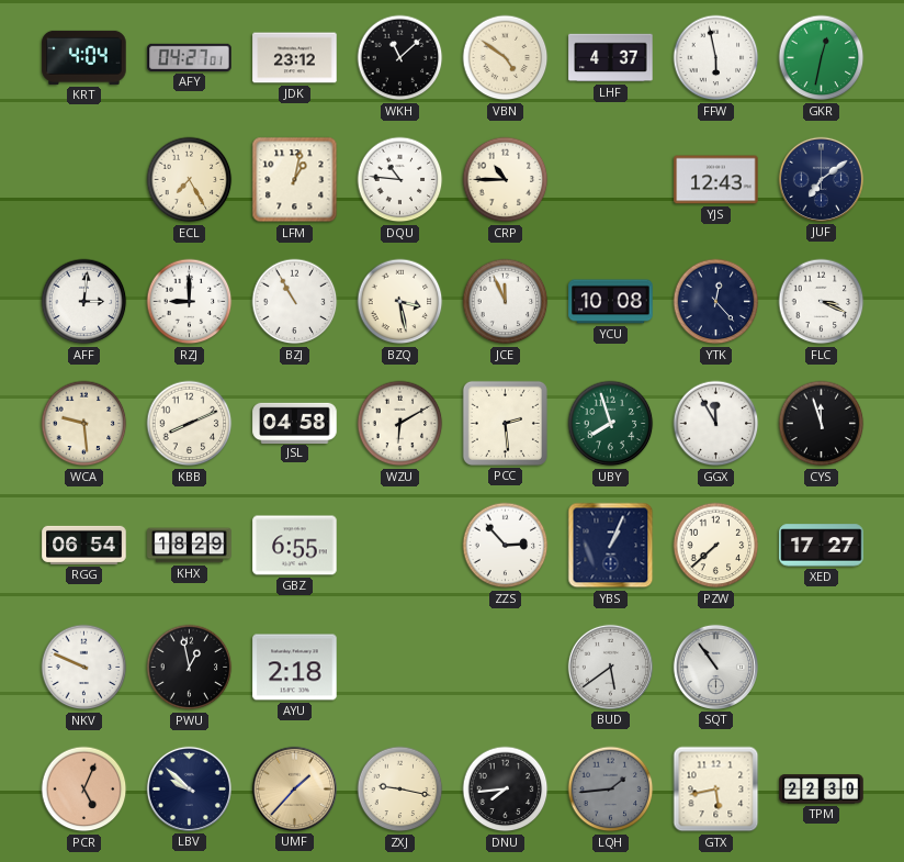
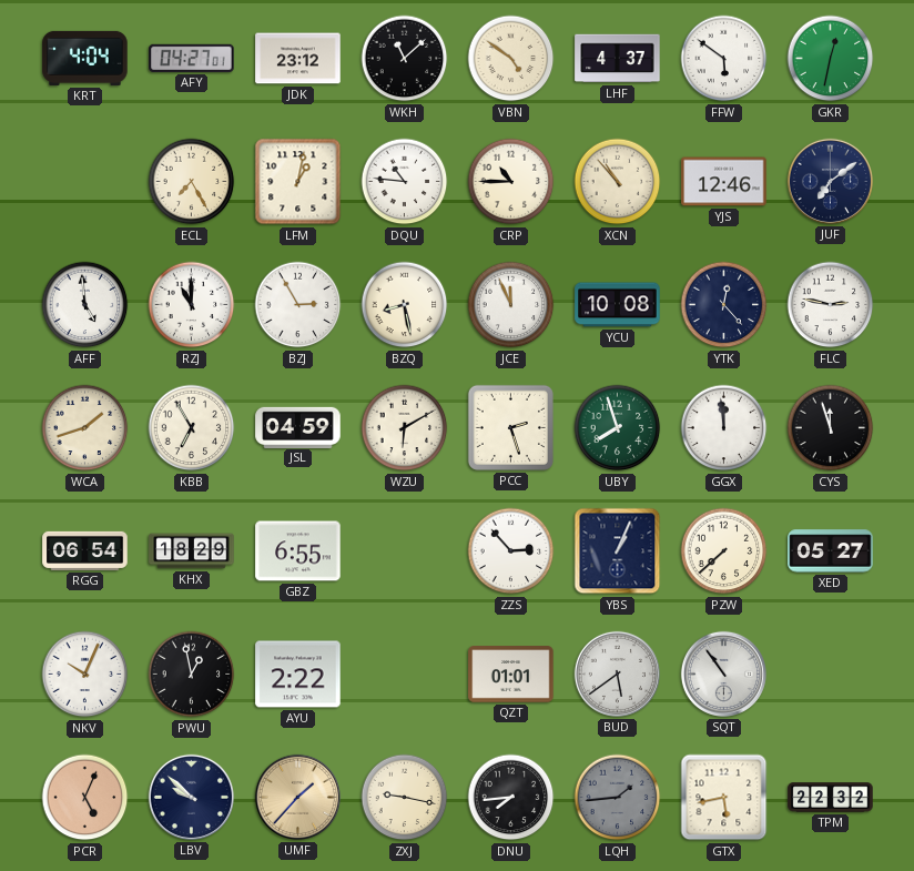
FFW: 5:58 -> 5:51
XCN: none -> 10:53
YJS: 12:43 -> 12:46
AFF: 3:01 -> 4:59
RZJ: 9:00 -> 11:00
BZJ: 10:55 -> 2:55
BZQ: 3:28 -> 8:28
FLC: 3:19 -> 2:47
WCA: 9:29 -> 1:42
KBB: 8:11 -> 6:55
JSL: 04:58 -> 04:59
PCC: 2:29 -> 2:27
GGX: 11:55 -> 11:59
XED: 17:27 -> 05:27
NKV: 9:49 -> 10:04
AYU: 2:18 -> 2:22
QZT: none -> 01:01
TPM: 22:30 -> 22:32
